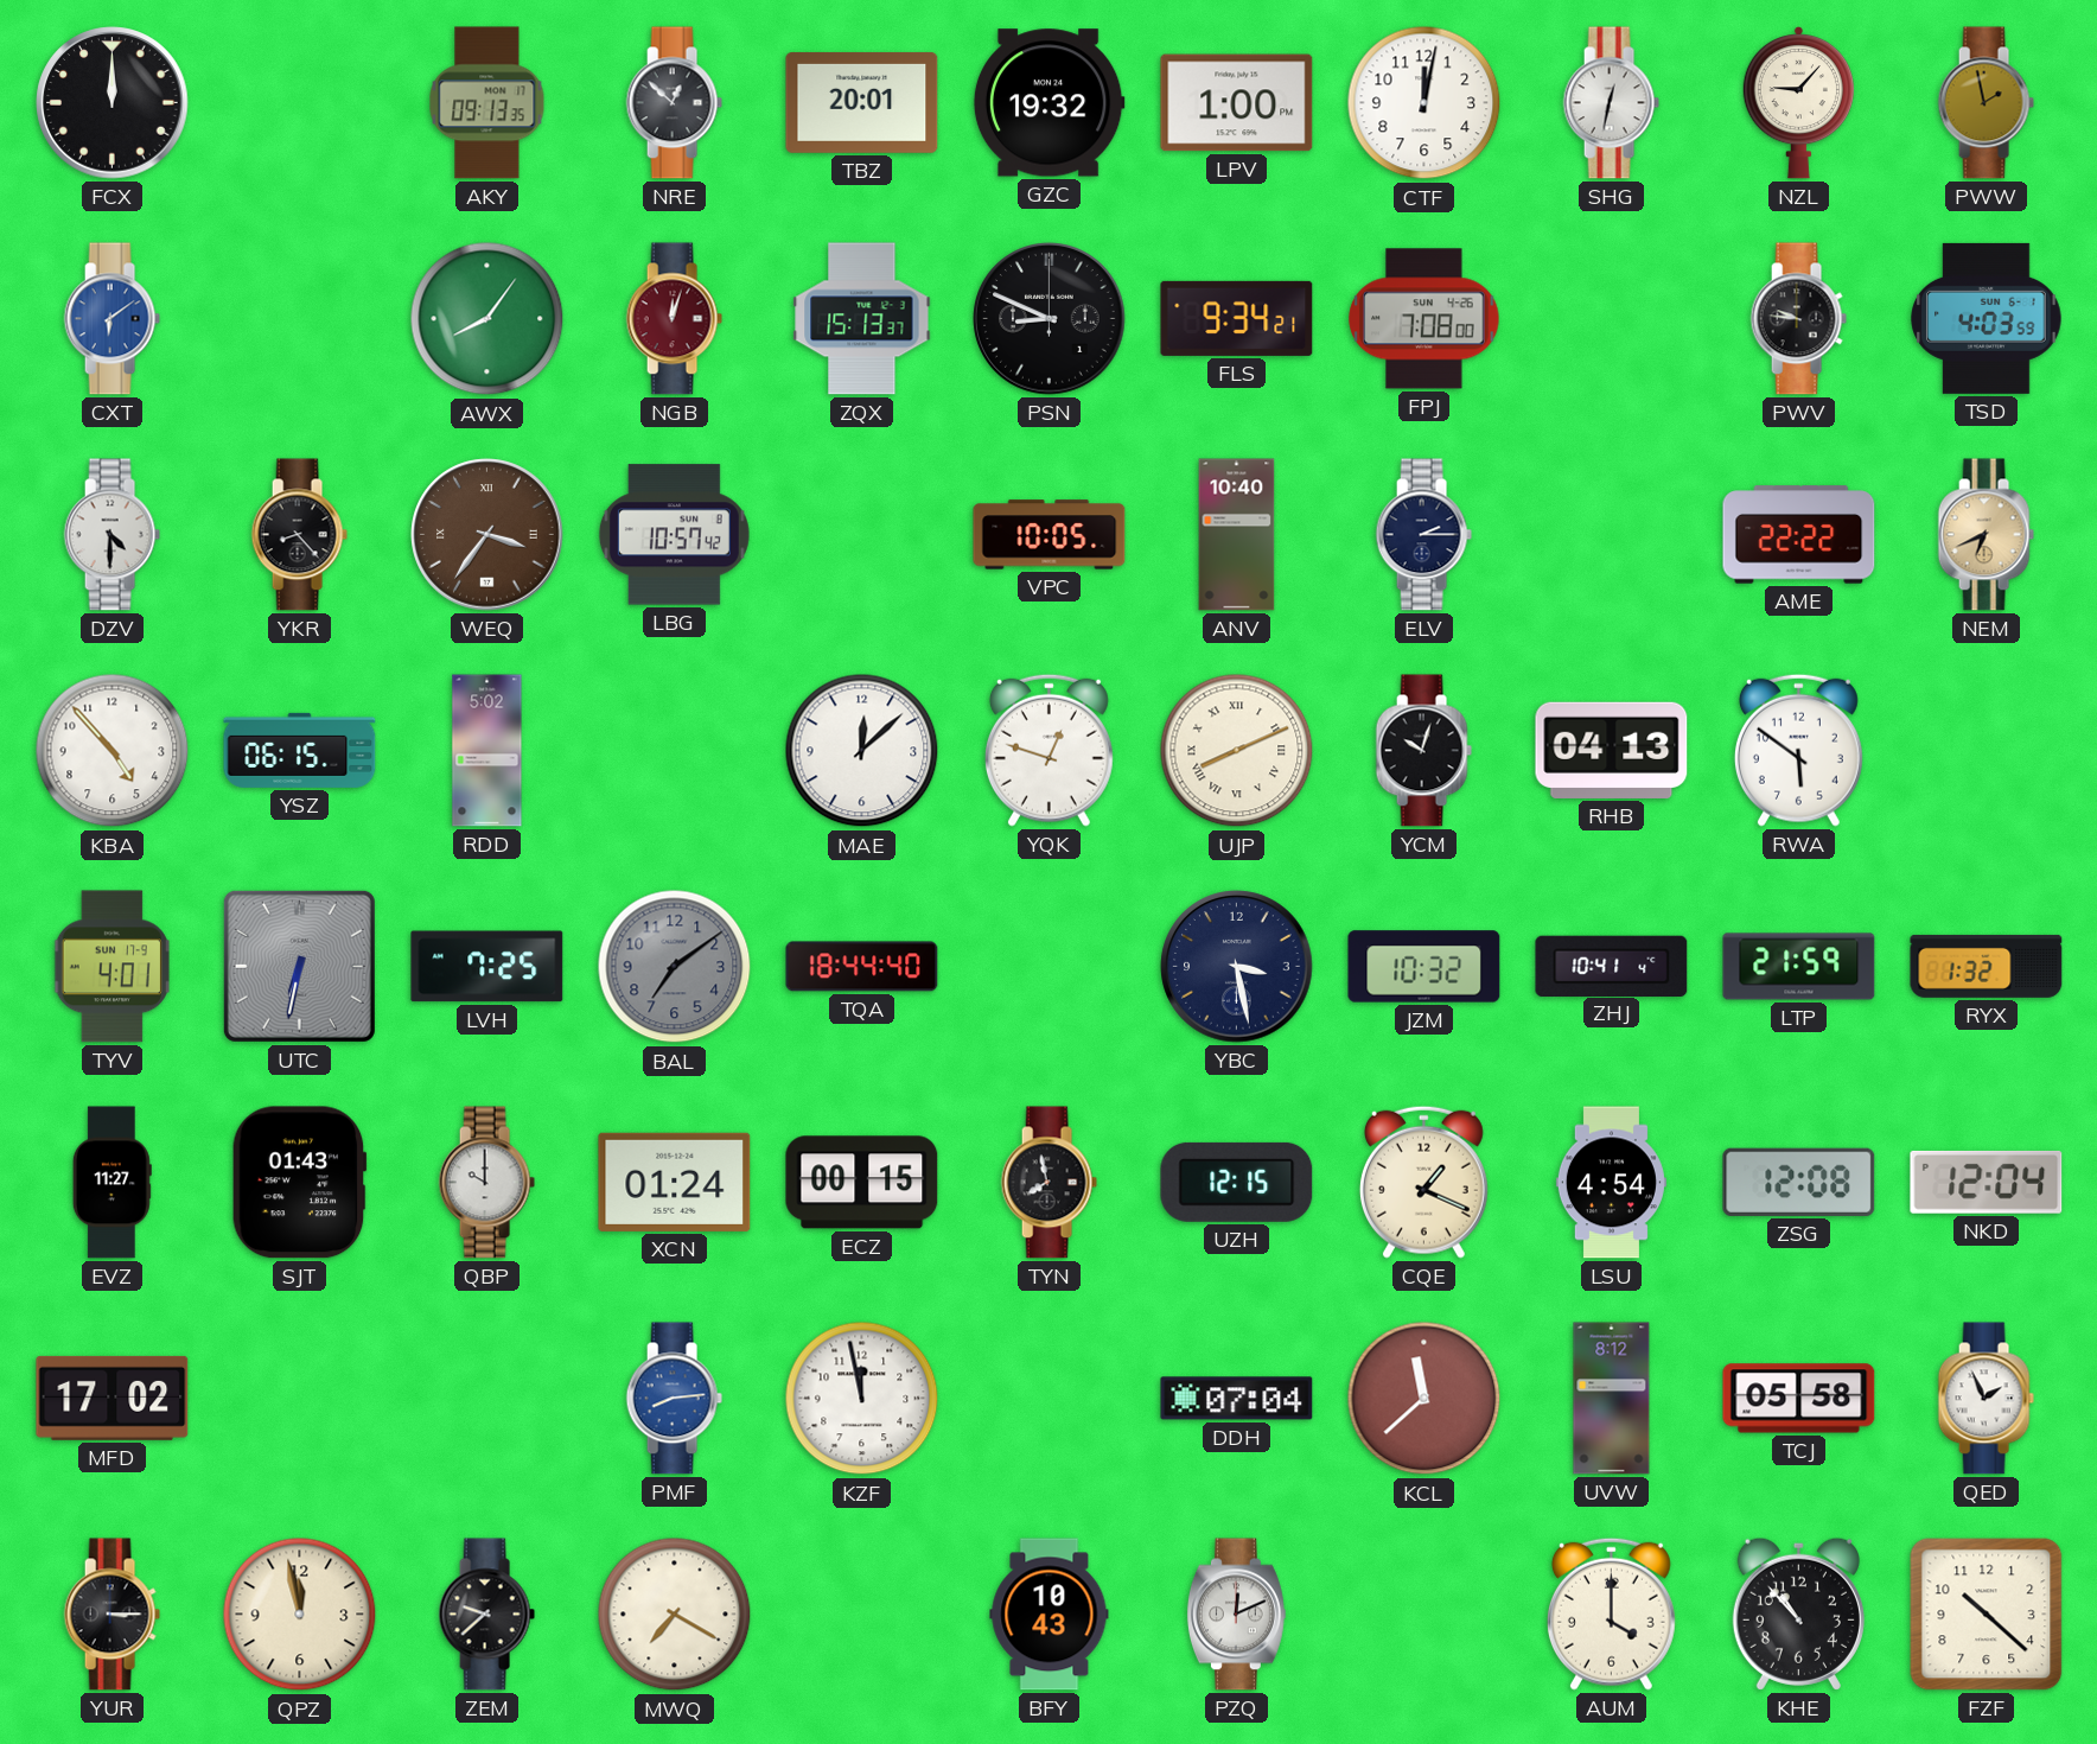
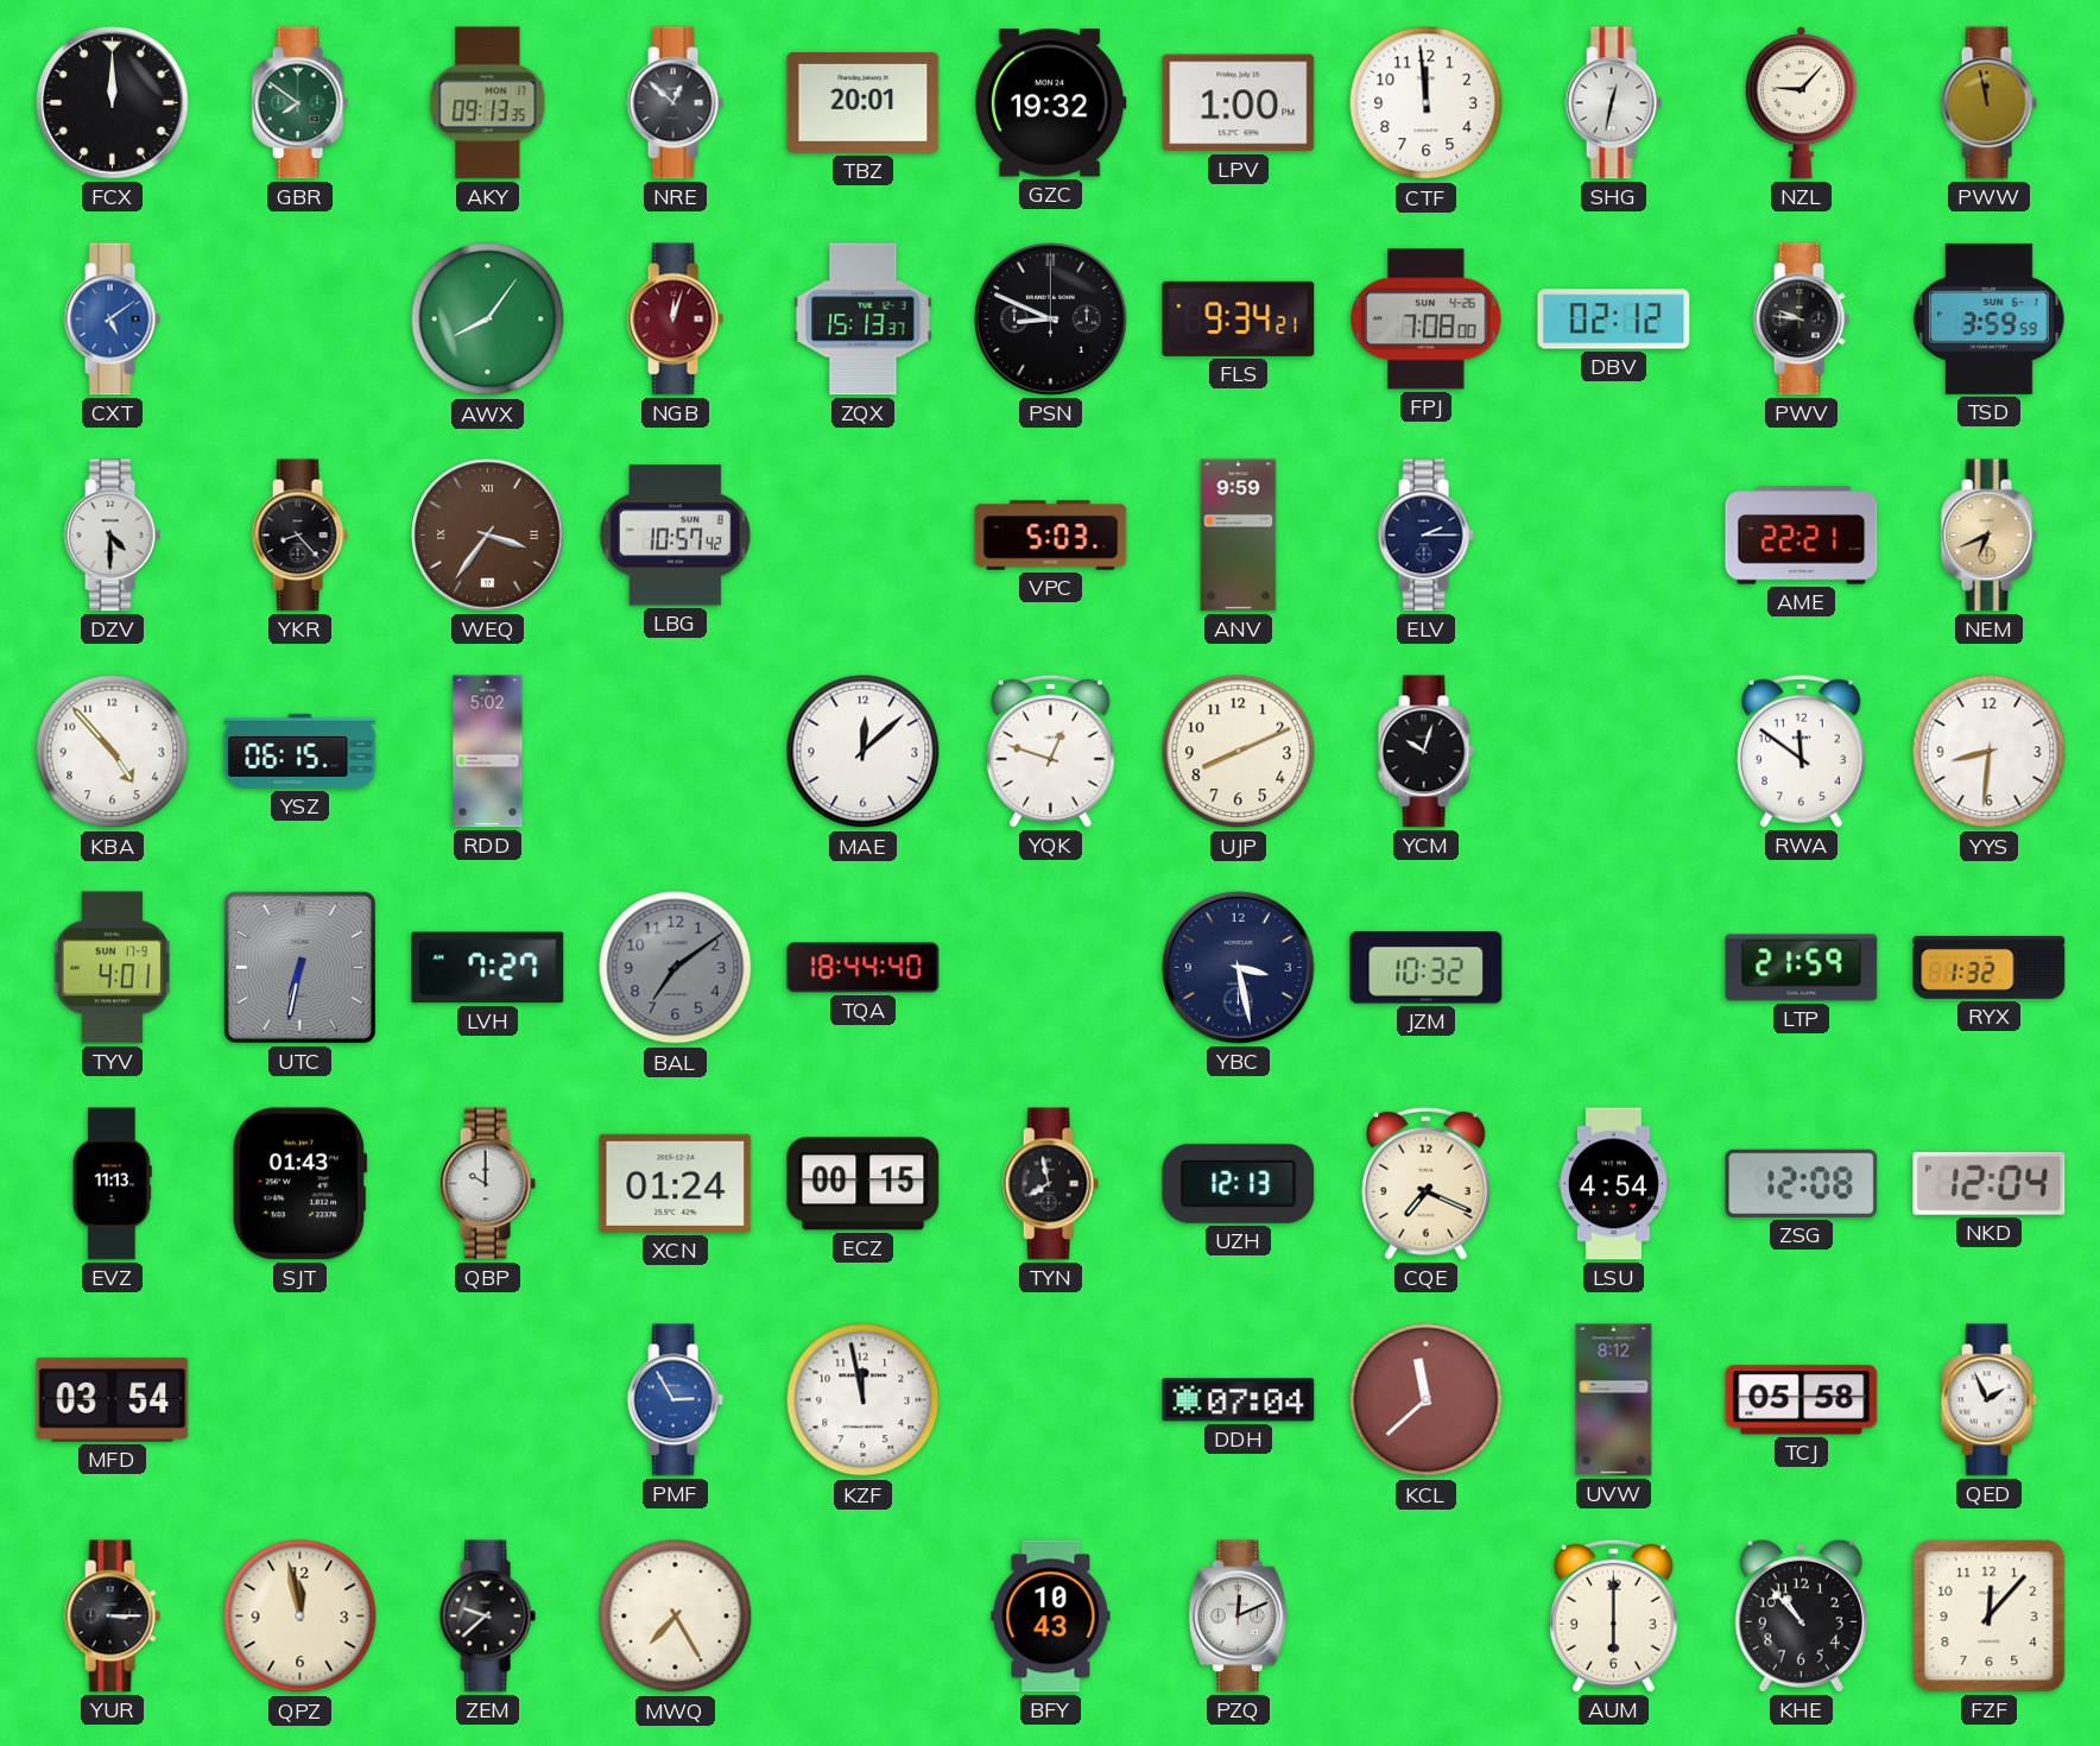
GBR: none -> 7:51
CTF: 12:02 -> 11:59
PWW: 1:58 -> 11:58
CXT: 6:09 -> 5:09
DBV: none -> 02:12
TSD: 4:03 -> 3:59
VPC: 10:05 -> 5:03
ANV: 10:40 -> 9:59
AME: 22:22 -> 22:21
UJP numerals: Roman -> Arabic
RHB: 04:13 -> none
RWA: 5:51 -> 11:51
YYS: none -> 8:31
LVH: 7:25 -> 7:27
ZHJ: 10:41 -> none
EVZ: 11:27 -> 11:13
UZH: 12:15 -> 12:13
CQE: 1:19 -> 7:19
MFD: 17:02 -> 03:54
PMF: 8:14 -> 2:55
MWQ: 7:20 -> 7:25
AUM: 4:00 -> 6:00
FZF: 10:22 -> 12:07
